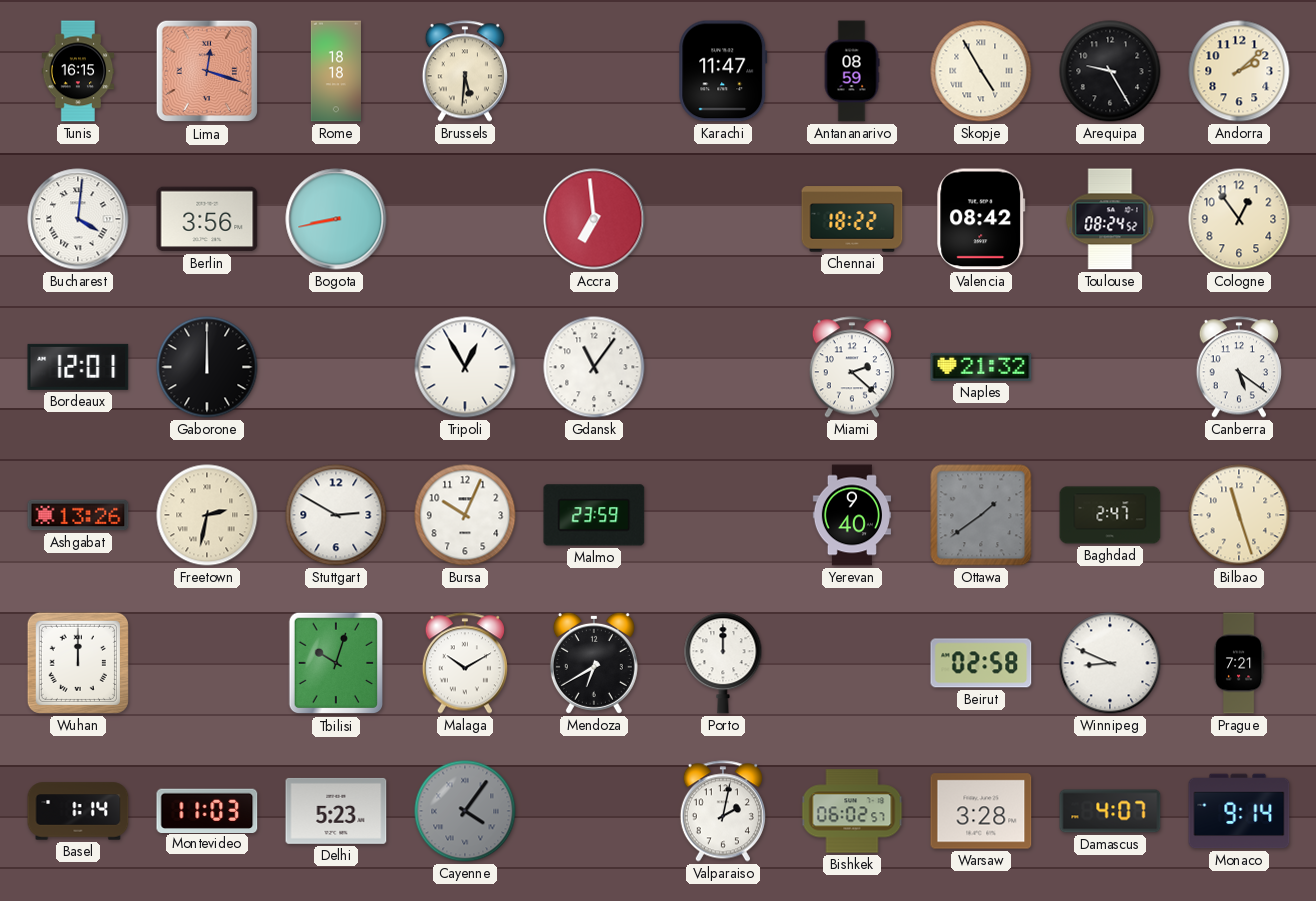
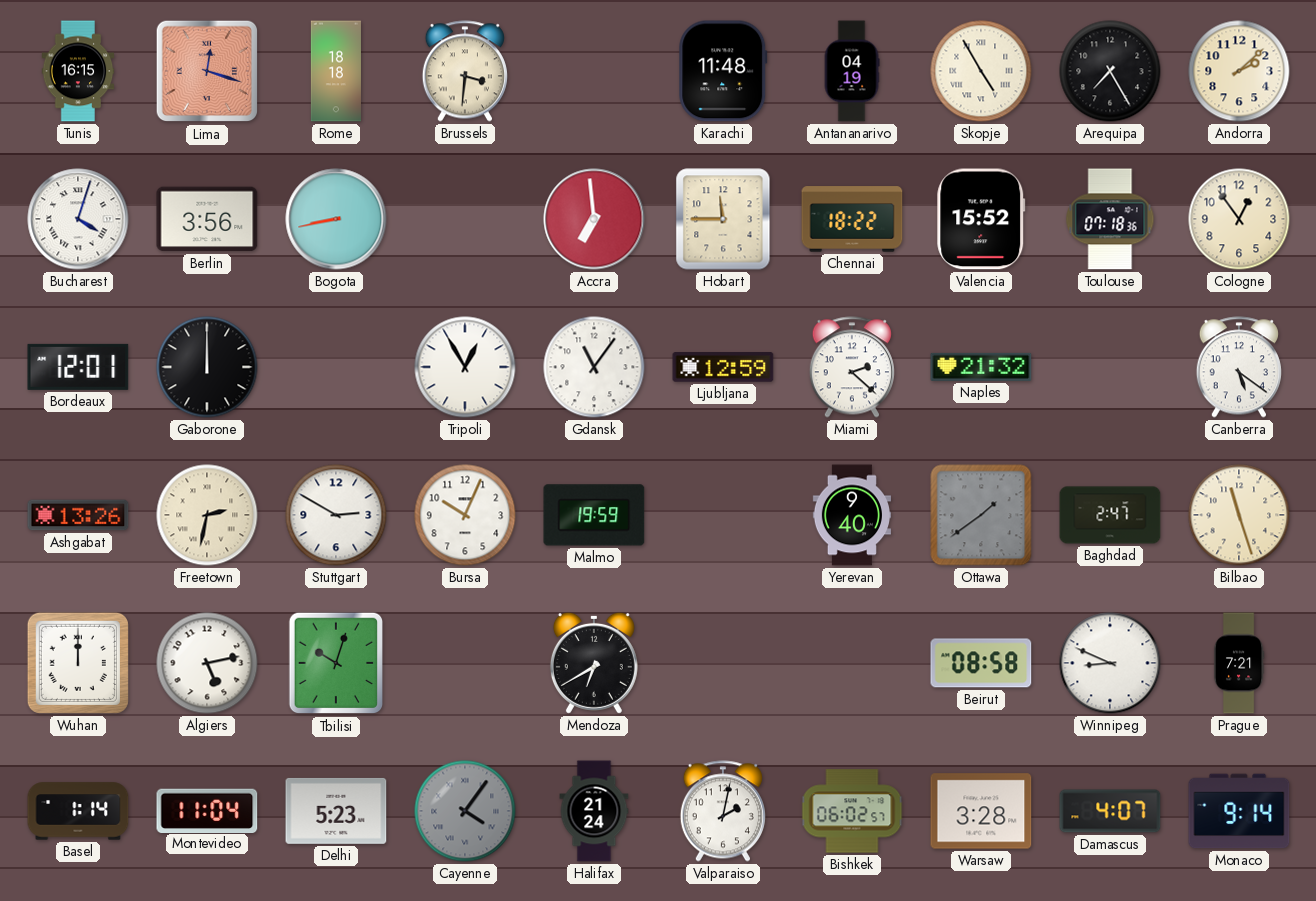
Brussels: 5:31 -> 3:31
Karachi: 11:47 -> 11:48
Antananarivo: 08:59 -> 04:19
Arequipa: 9:25 -> 7:25
Bucharest: 4:01 -> 4:03
Hobart: none -> 11:45
Valencia: 08:42 -> 15:52
Toulouse: 08:24 -> 07:18
Ljubljana: none -> 12:59
Malmo: 23:59 -> 19:59
Algiers: none -> 5:13
Malaga: 10:10 -> none
Porto: 12:00 -> none
Beirut: 02:58 -> 08:58
Montevideo: 11:03 -> 11:04
Halifax: none -> 21:24
